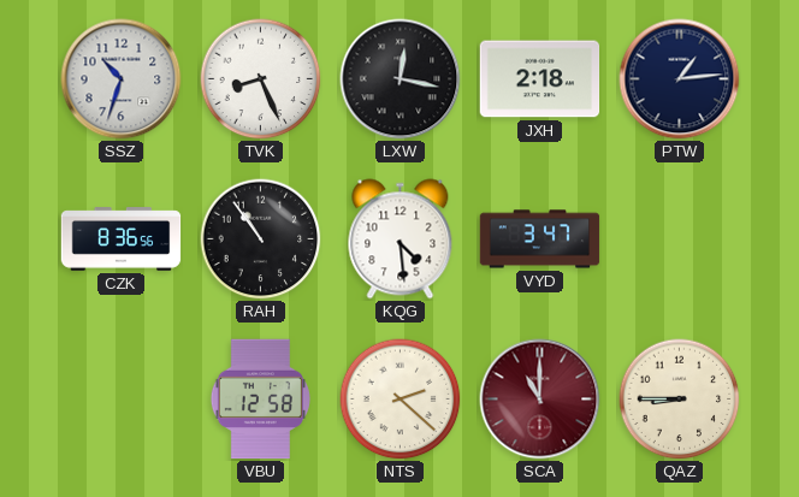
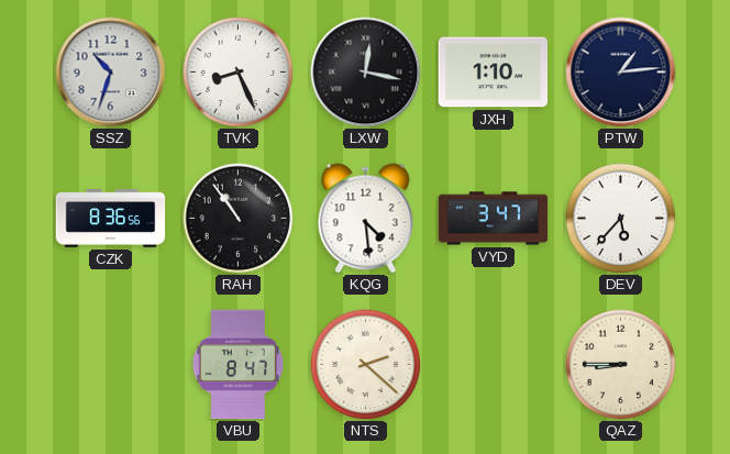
JXH: 2:18 -> 1:10
DEV: none -> 5:37
VBU: 12:58 -> 8:47
SCA: 11:00 -> none
